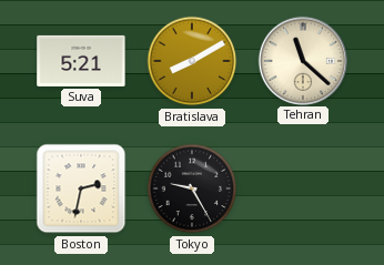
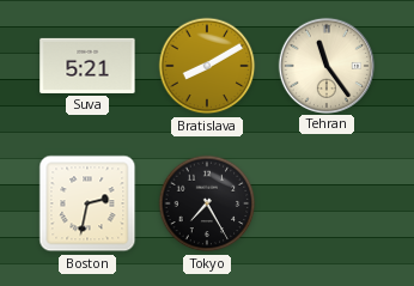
Tehran: 11:22 -> 11:24
Tokyo: 9:25 -> 7:25
